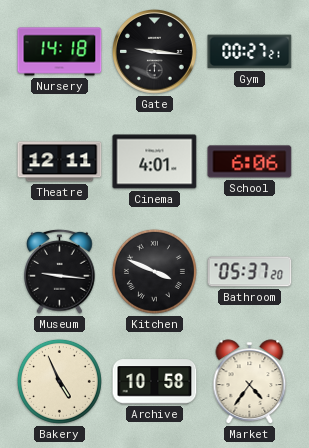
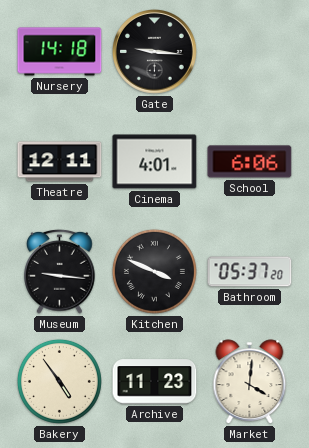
Gym: 00:27 -> none
Bakery: 4:56 -> 4:54
Archive: 10:58 -> 11:23
Market: 4:36 -> 4:01
